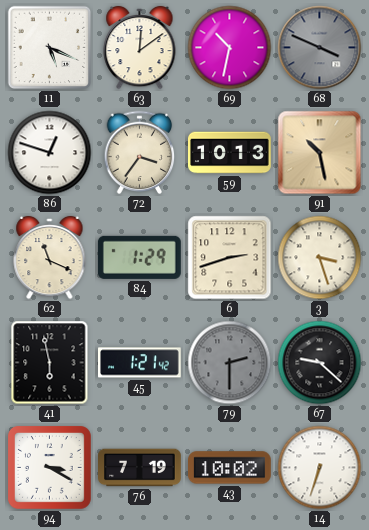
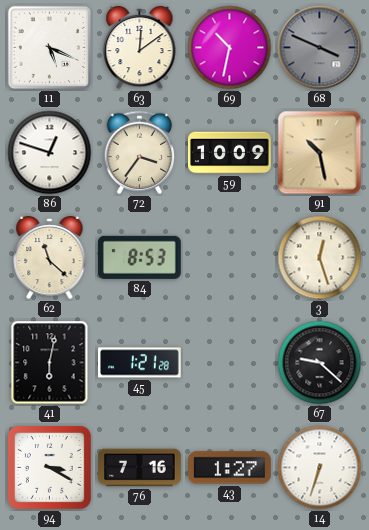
59: 10:13 -> 10:09
62: 11:19 -> 11:22
84: 1:29 -> 8:53
6: 2:42 -> none
3: 3:27 -> 12:27
41: 5:58 -> 6:02
45: 1:21:42 -> 1:21:28
79: 2:30 -> none
76: 7:19 -> 7:16
43: 10:02 -> 1:27
